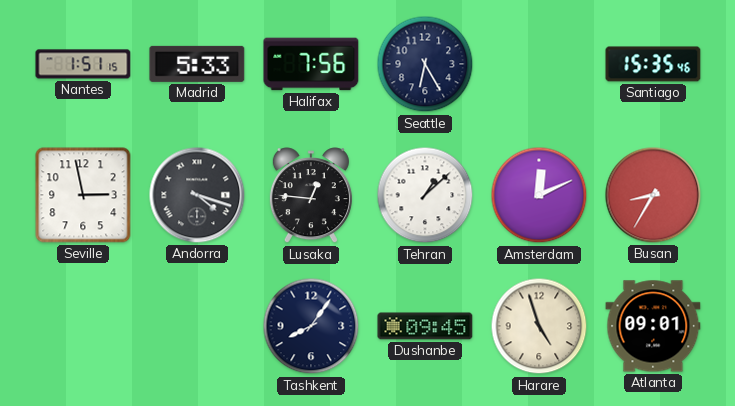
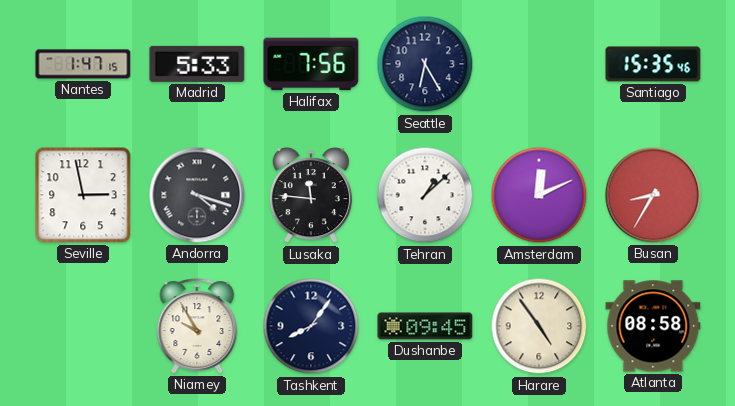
Nantes: 1:51 -> 1:47
Lusaka: 12:46 -> 11:46
Niamey: none -> 9:55
Harare: 4:57 -> 4:54
Atlanta: 09:01 -> 08:58
